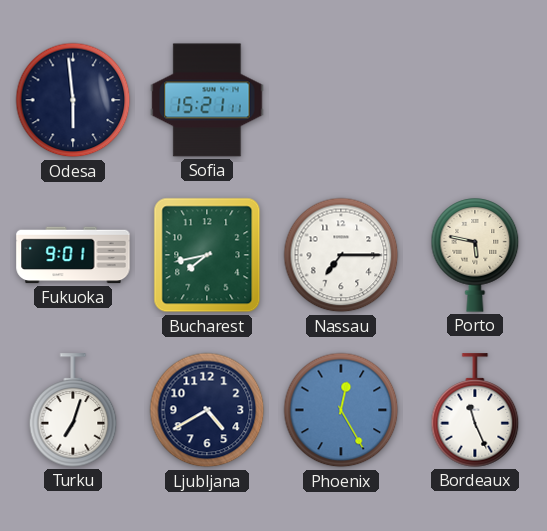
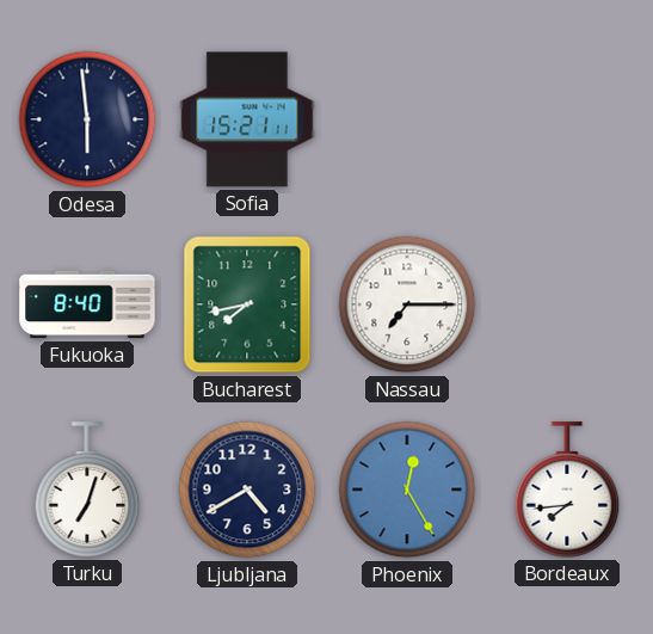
Fukuoka: 9:01 -> 8:40
Porto: 5:47 -> none
Bordeaux: 11:26 -> 7:44
